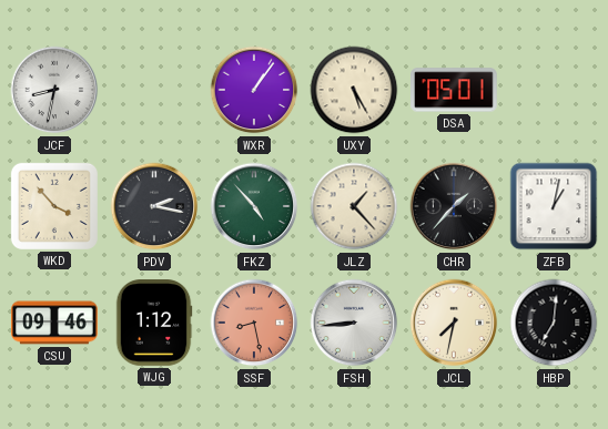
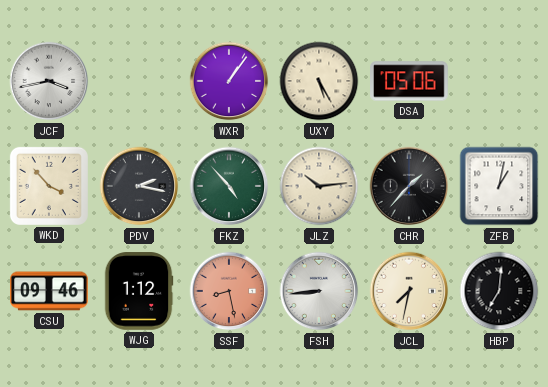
JCF: 8:32 -> 3:43
DSA: 05:01 -> 05:06
JLZ: 1:23 -> 10:14
